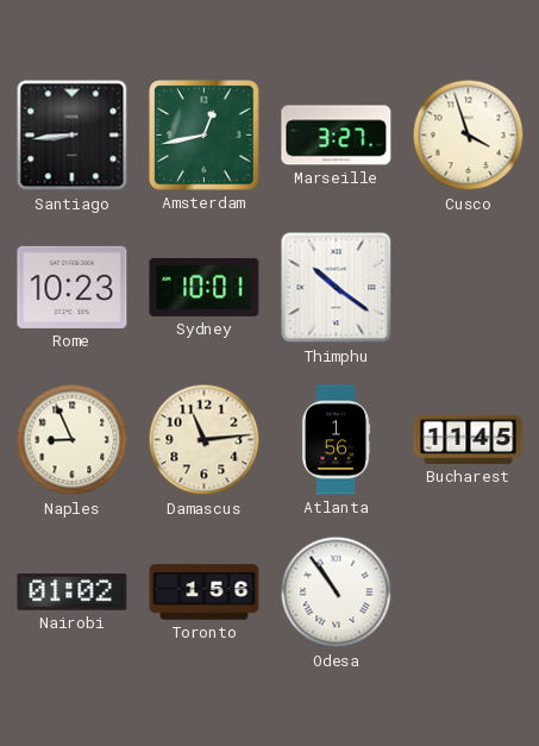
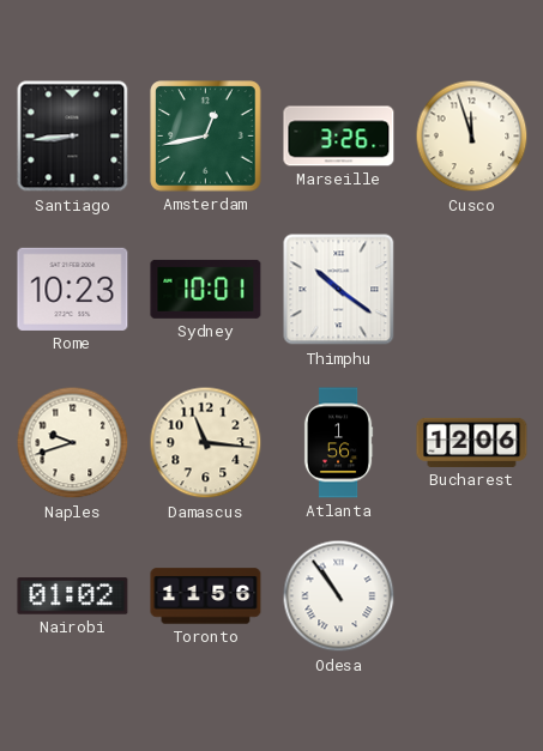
Marseille: 3:27 -> 3:26
Cusco: 3:57 -> 11:57
Naples: 8:56 -> 9:42
Damascus: 11:14 -> 11:16
Bucharest: 11:45 -> 12:06
Toronto: 1:56 -> 11:56
